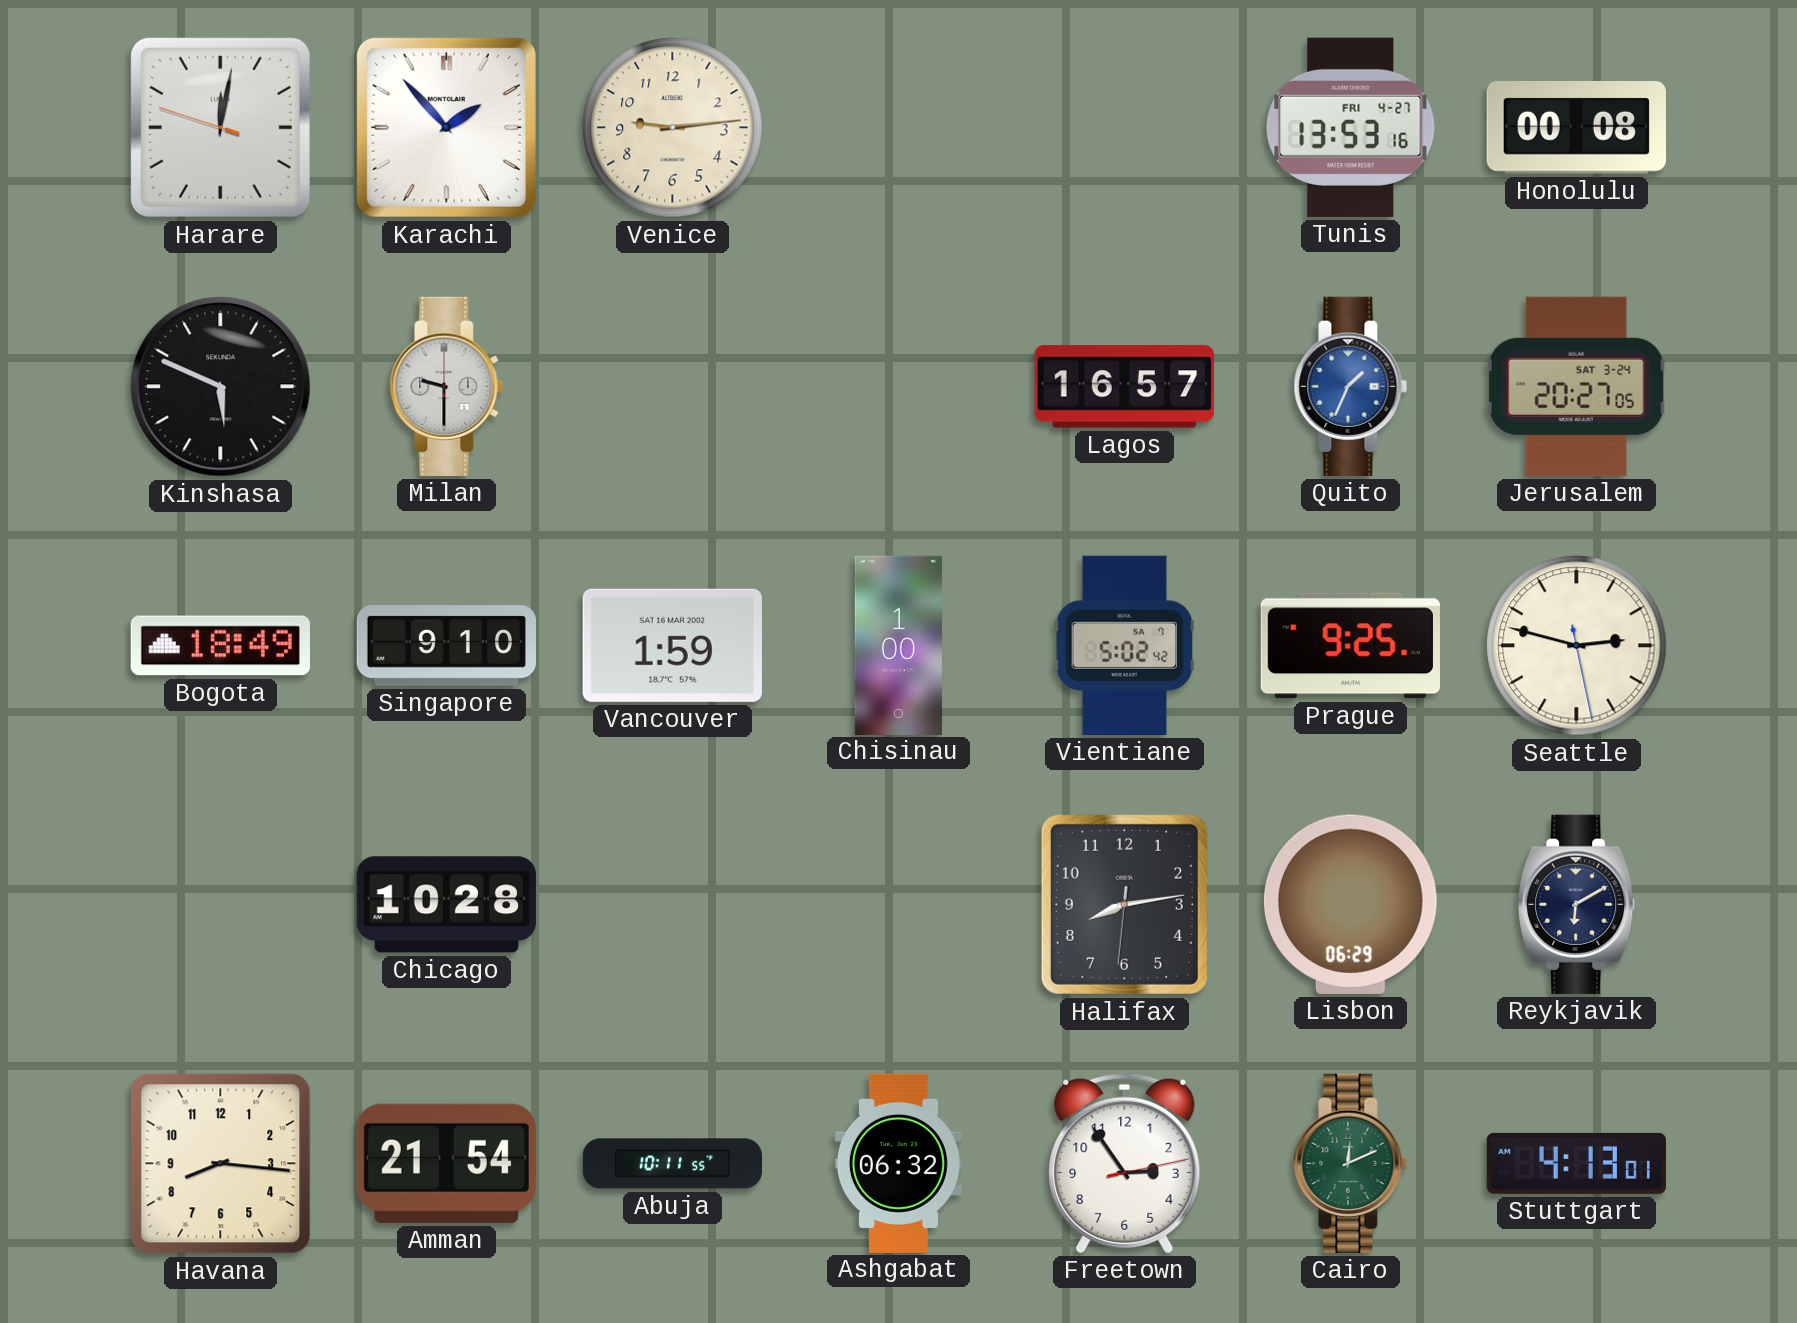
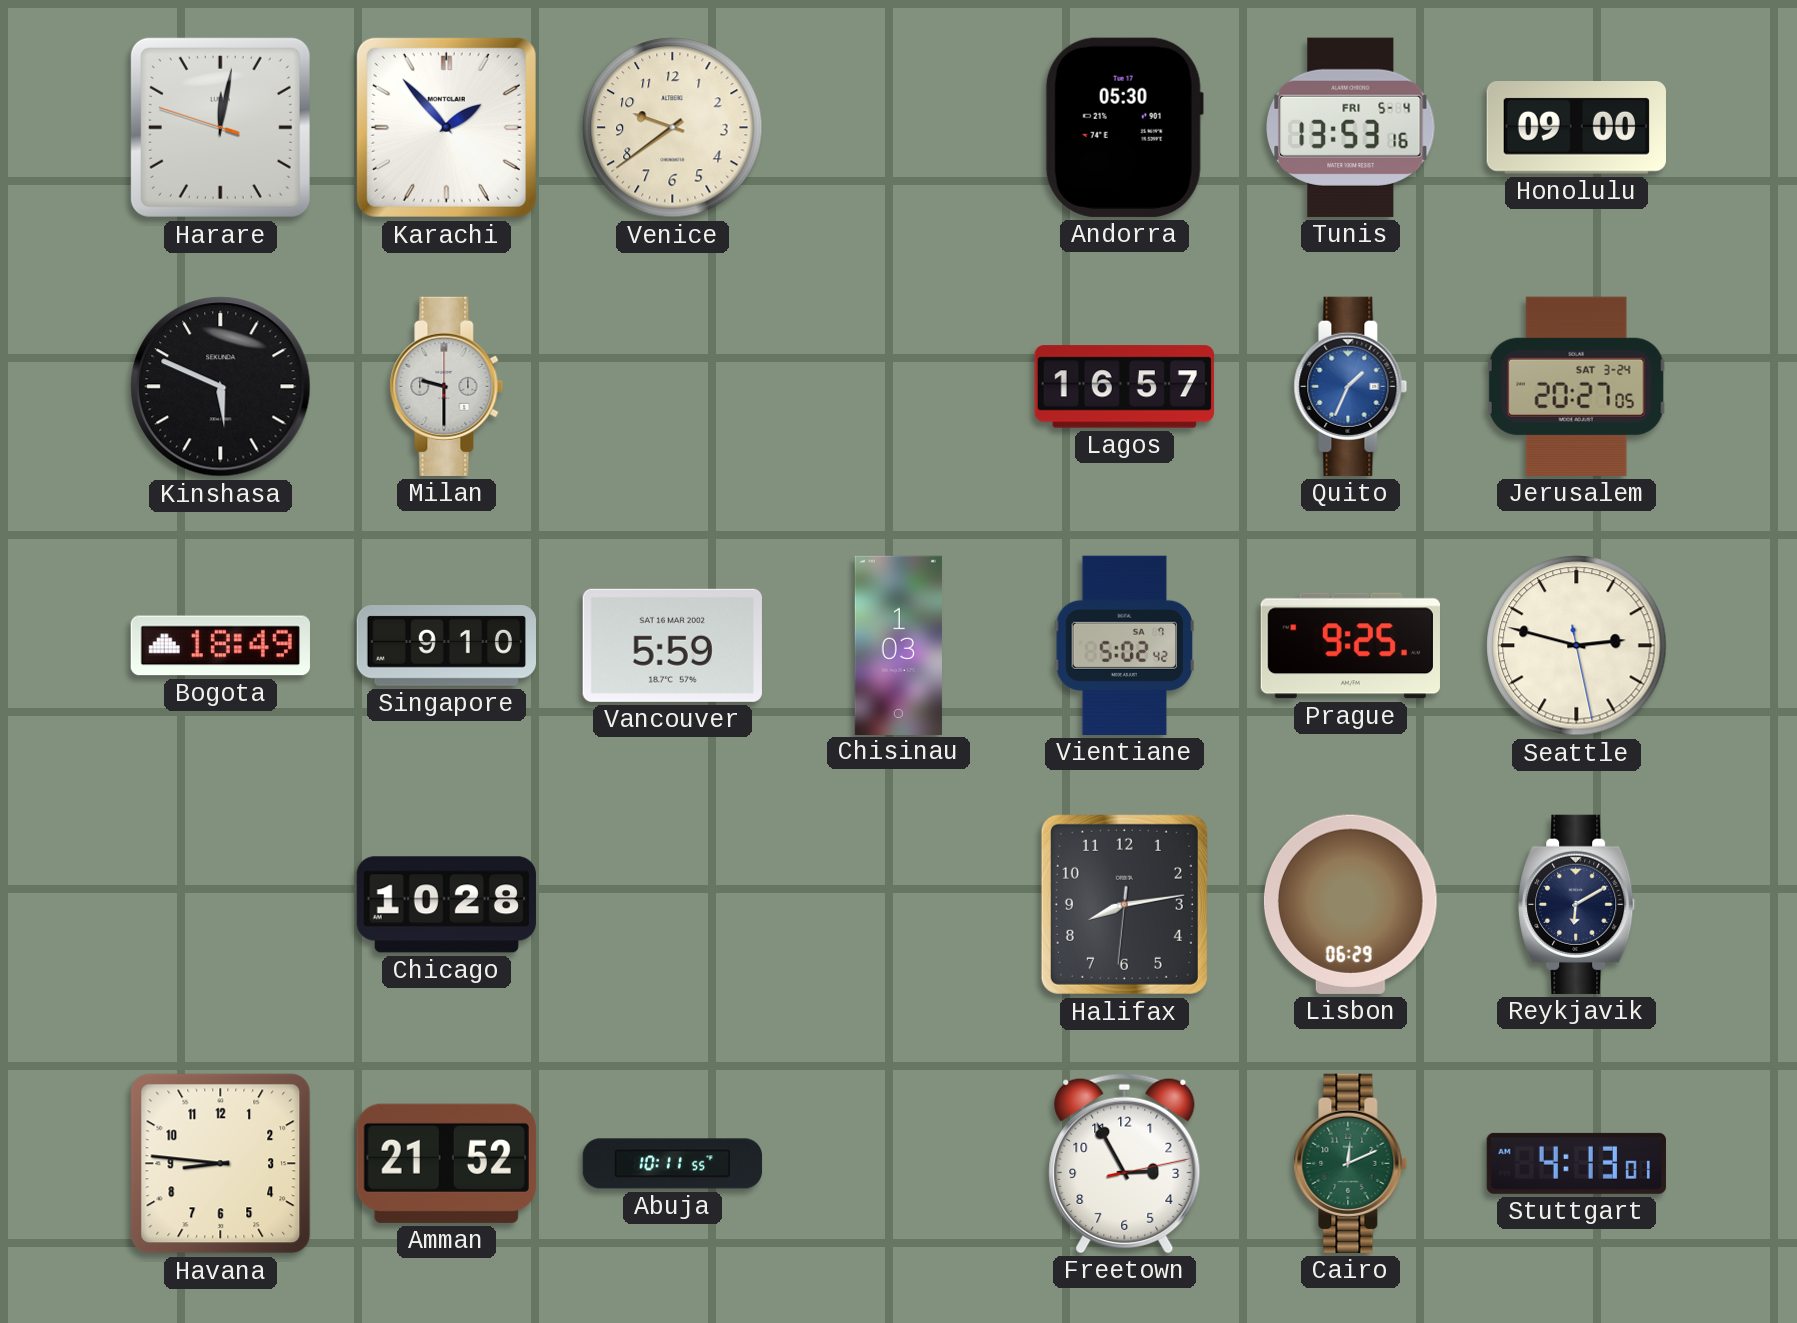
Venice: 9:14 -> 9:39
Andorra: none -> 05:30
Tunis date: FRI 4-27 -> FRI 5-4
Honolulu: 00:08 -> 09:00
Vancouver: 1:59 -> 5:59
Chisinau: 1:00 -> 1:03
Havana: 8:16 -> 8:46
Amman: 21:54 -> 21:52
Ashgabat: 06:32 -> none
Freetown: 2:54 -> 2:55
